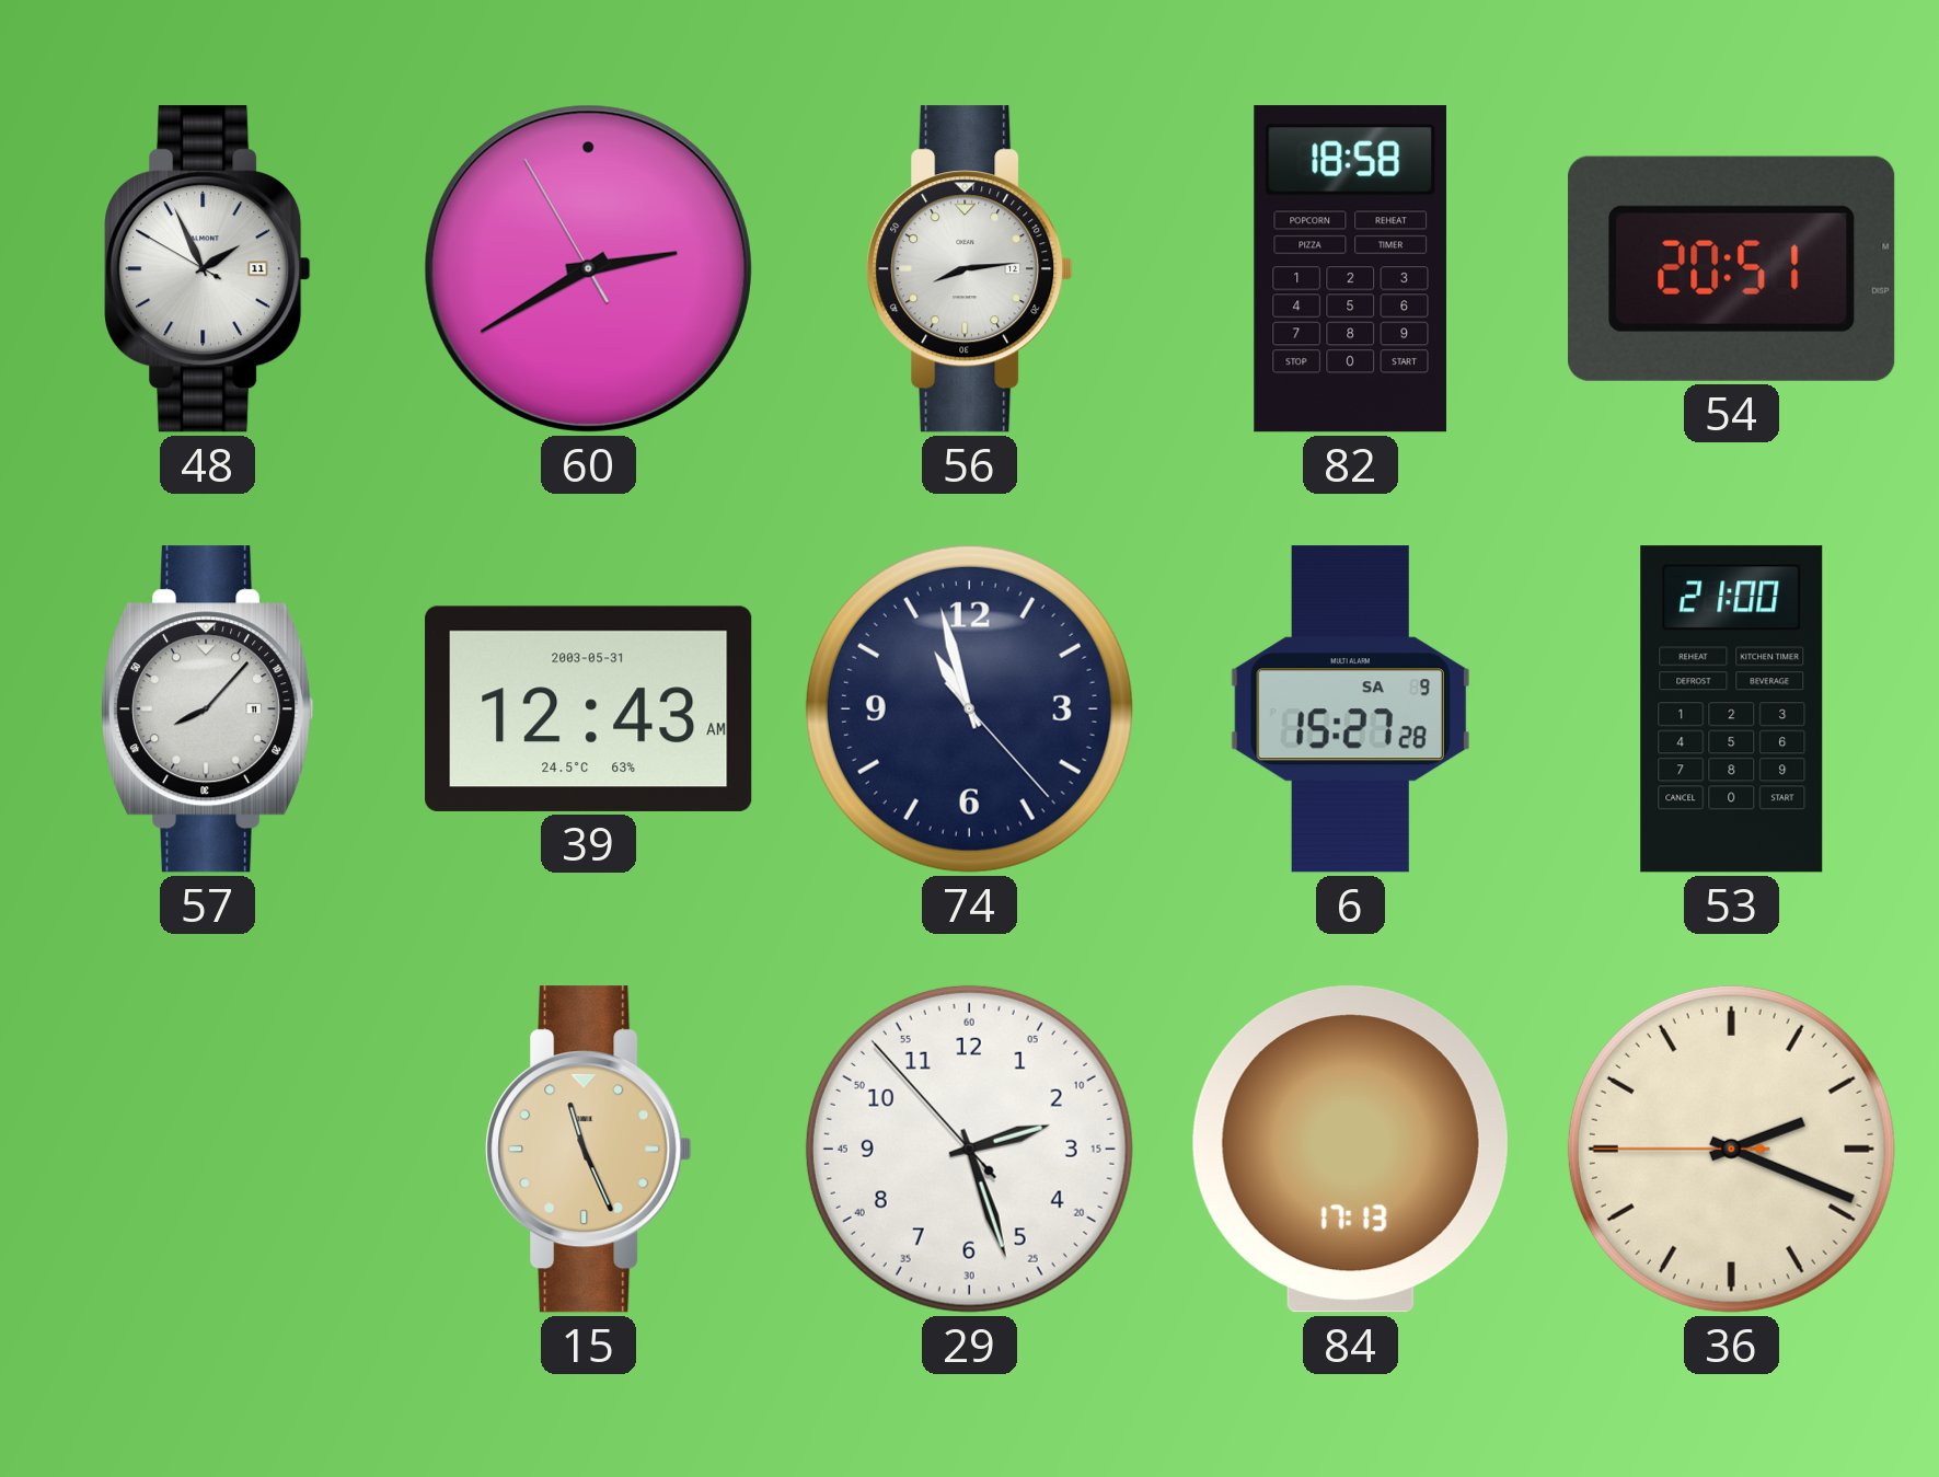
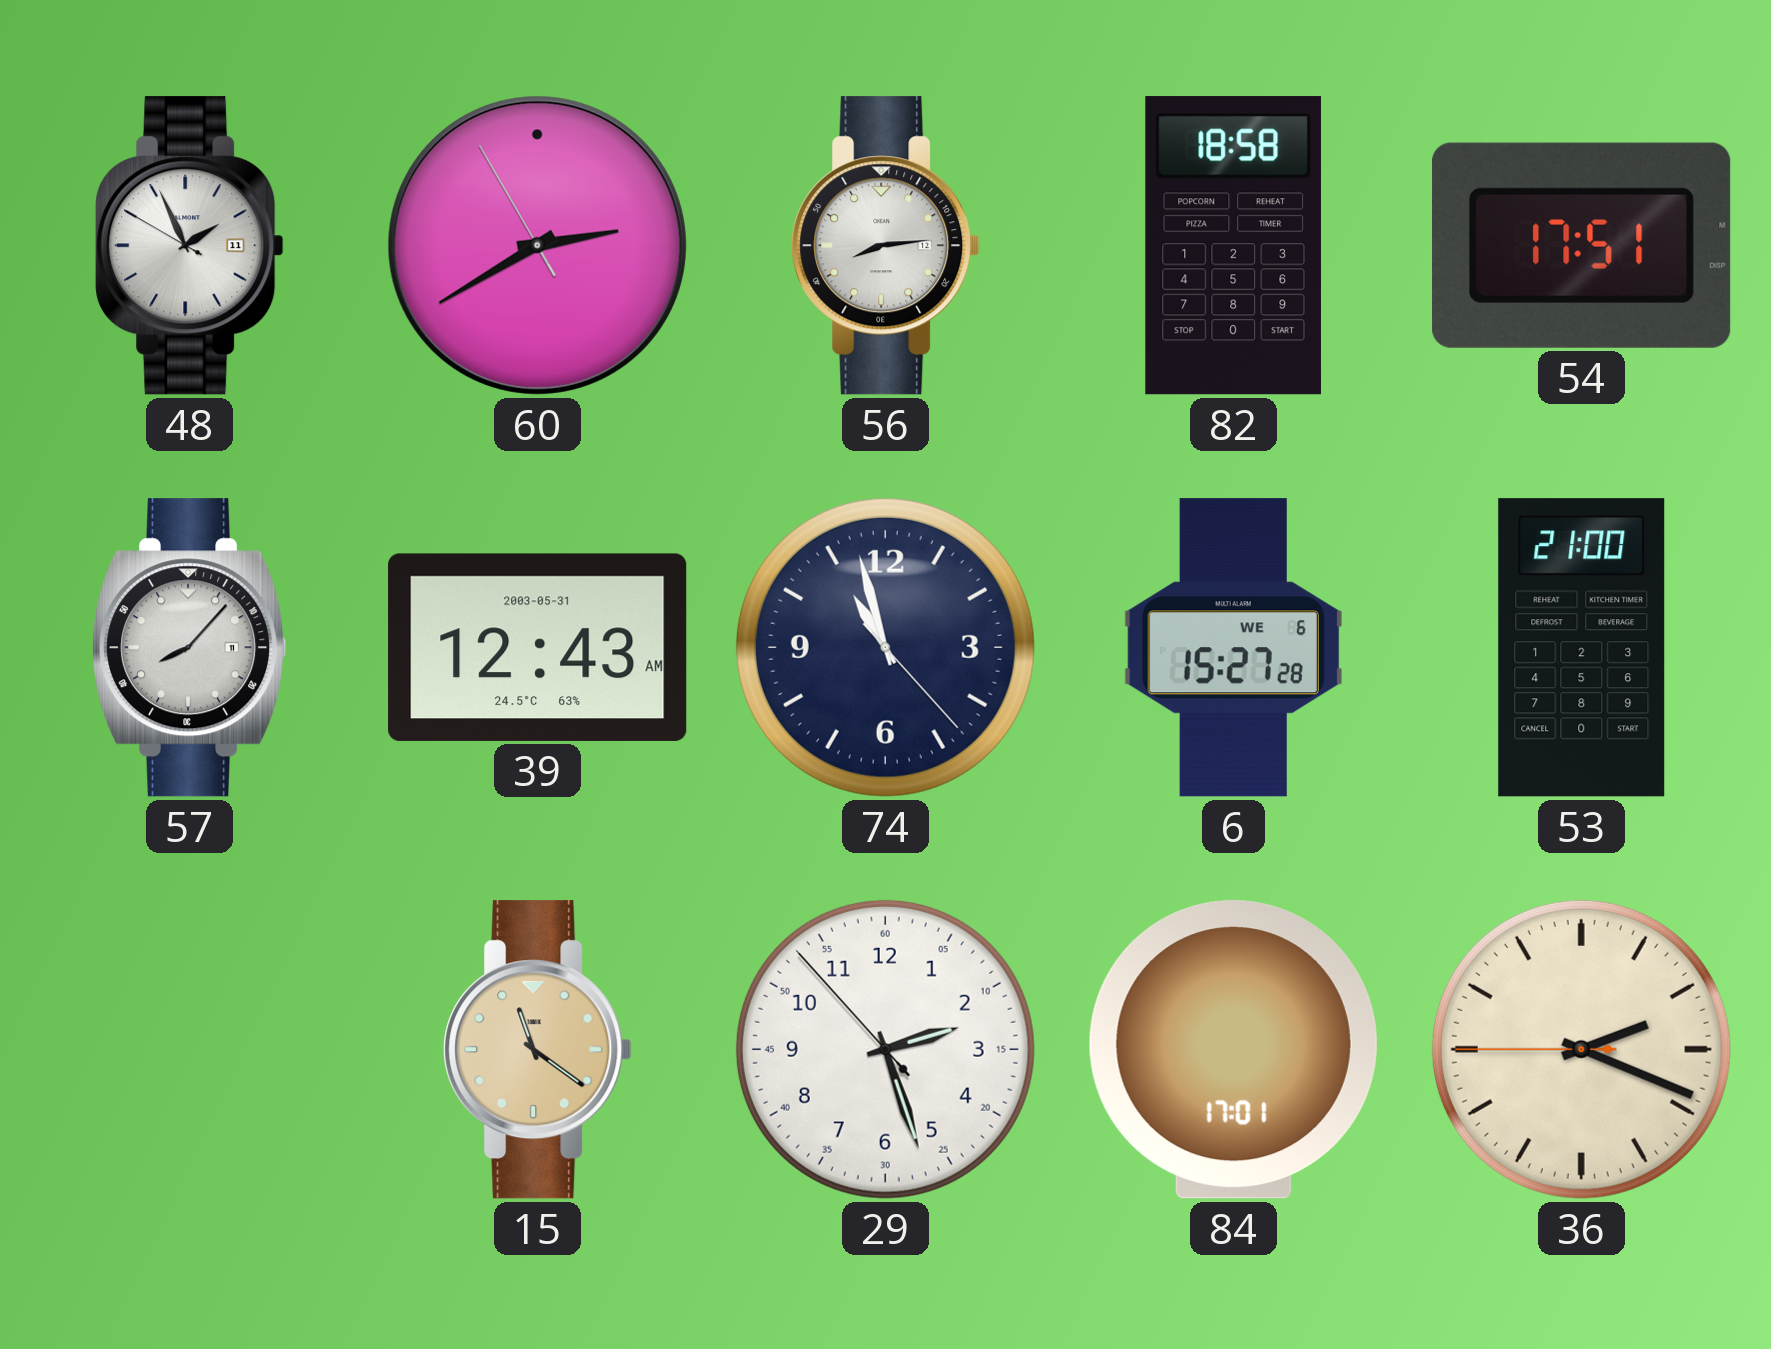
54: 20:51 -> 17:51
6 date: SA 9 -> WE 6
15: 11:26 -> 11:21
84: 17:13 -> 17:01
